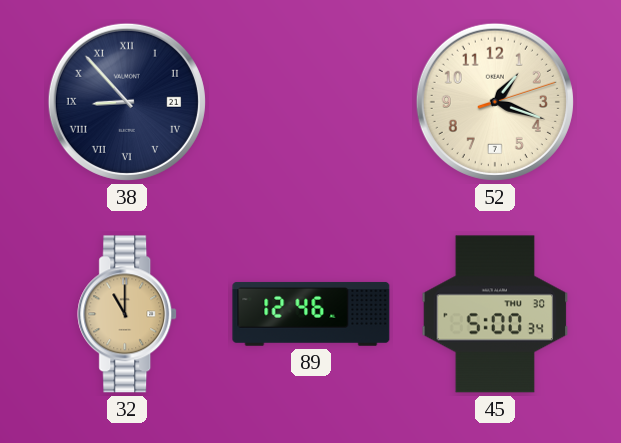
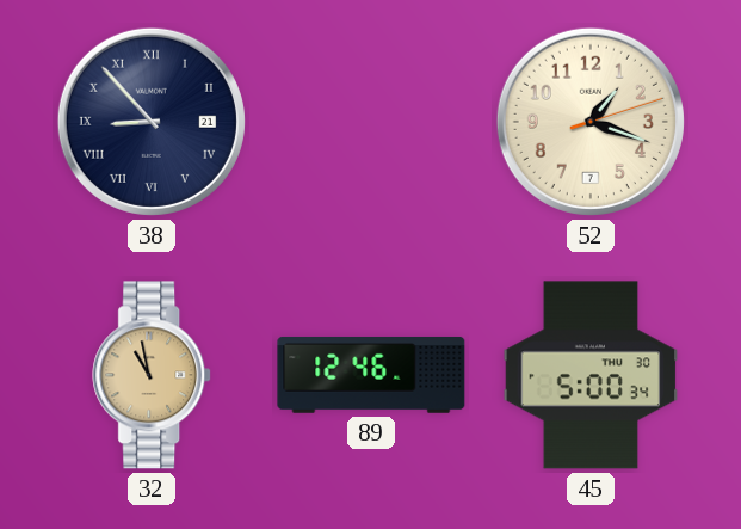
32: 11:00 -> 10:58
